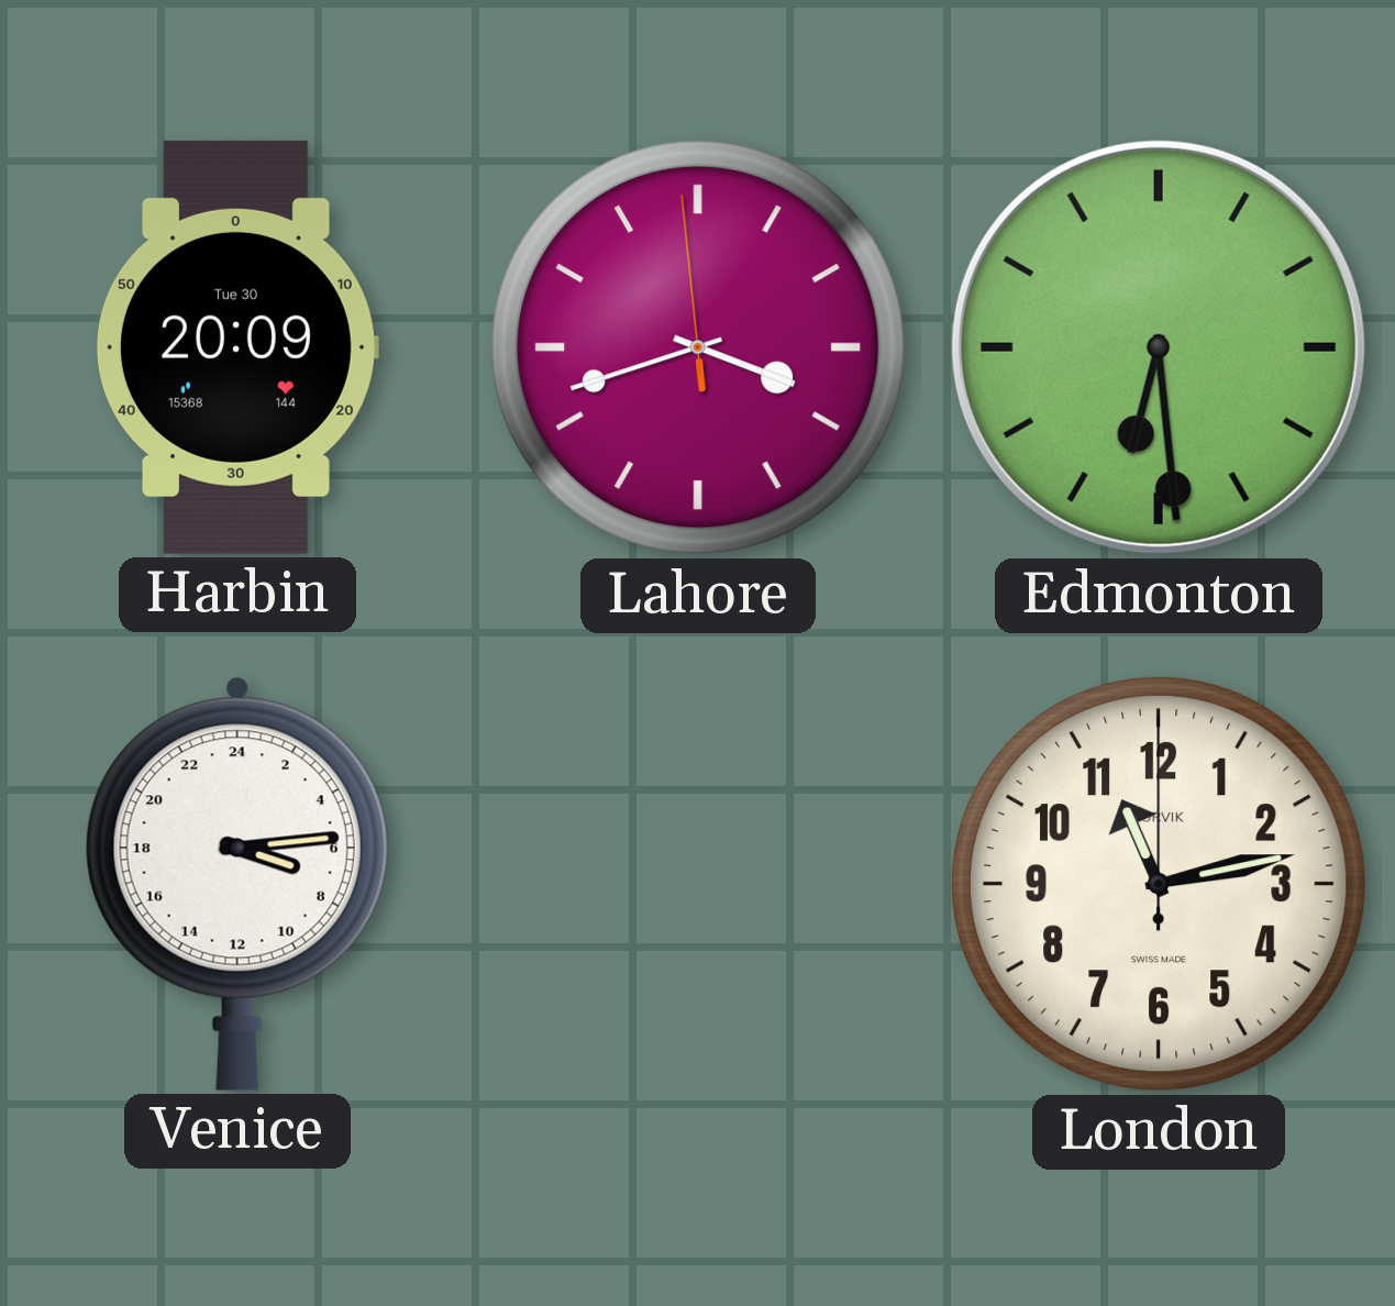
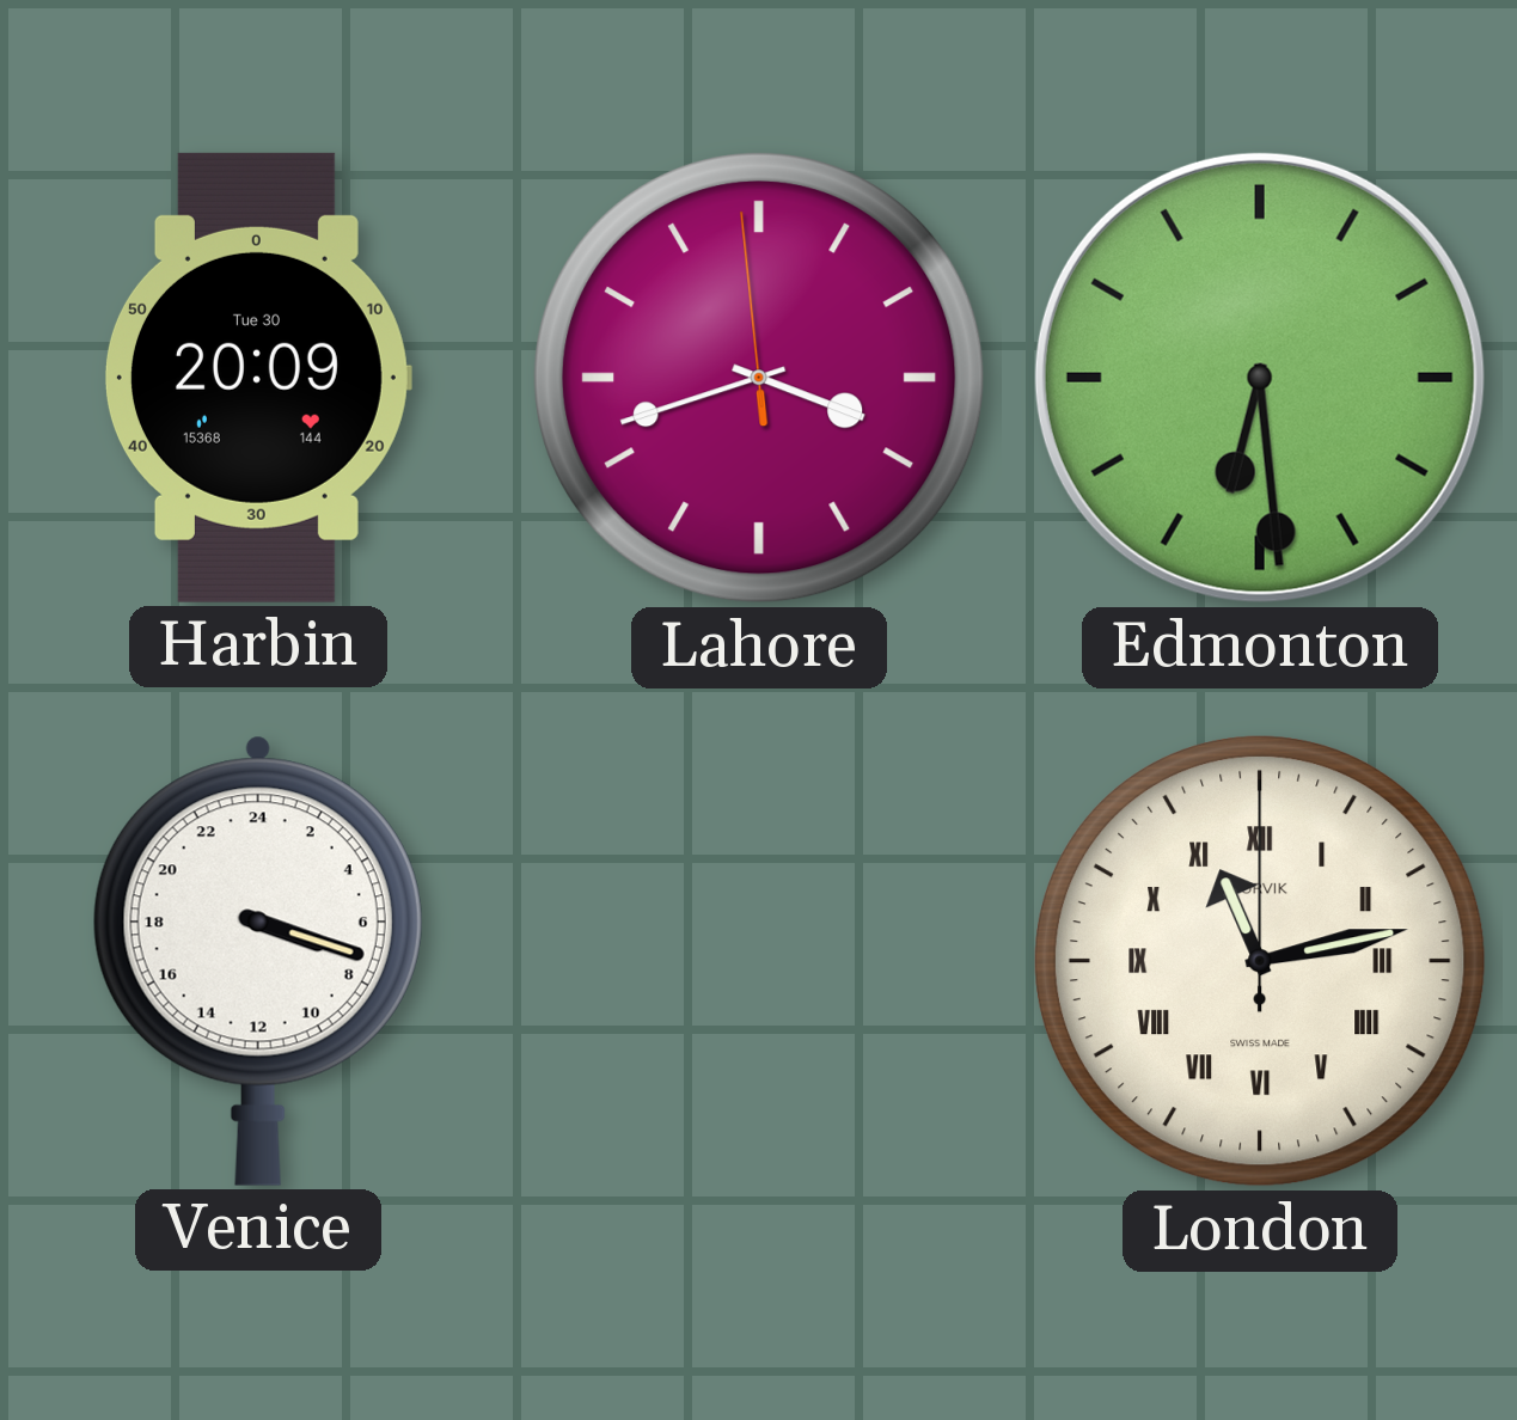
Venice: 7:14 -> 7:18
London numerals: Arabic -> Roman
